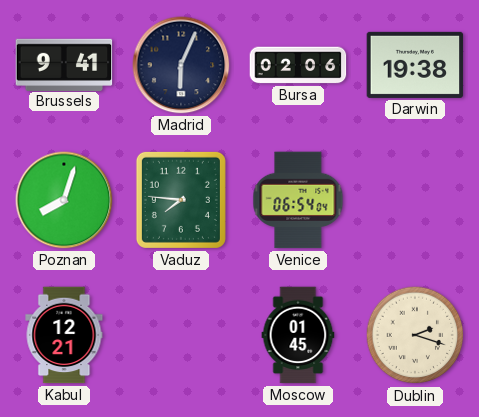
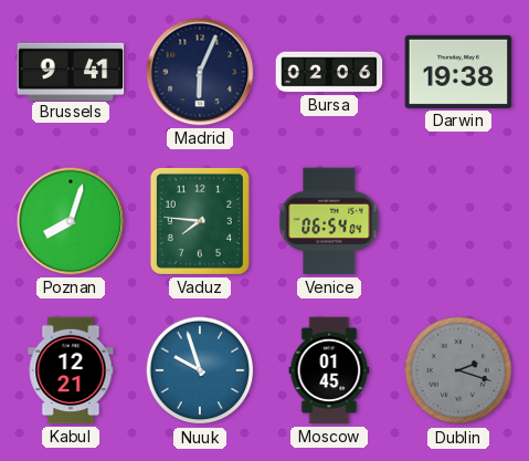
Nuuk: none -> 9:57
Dublin dial: cream -> grey
